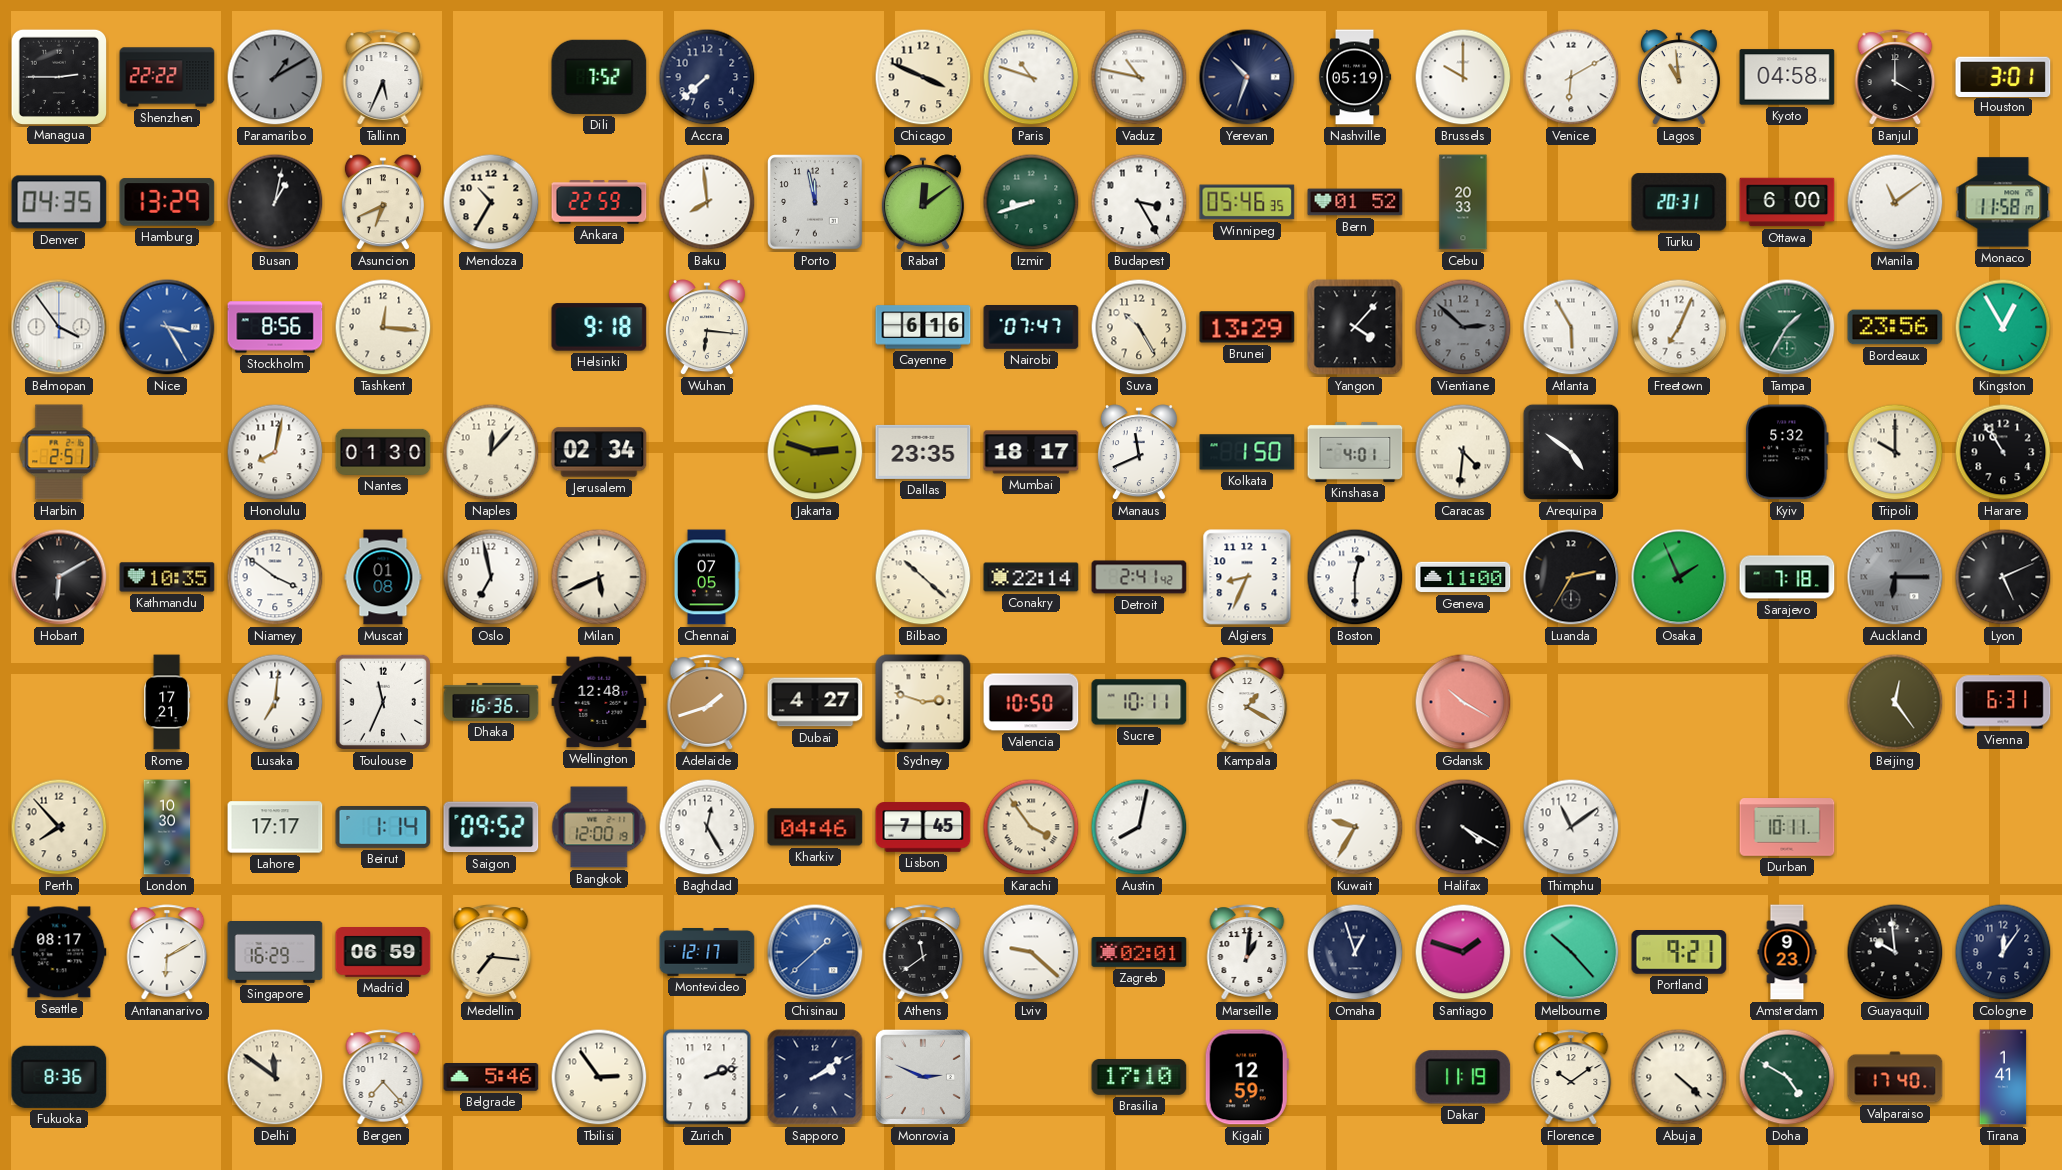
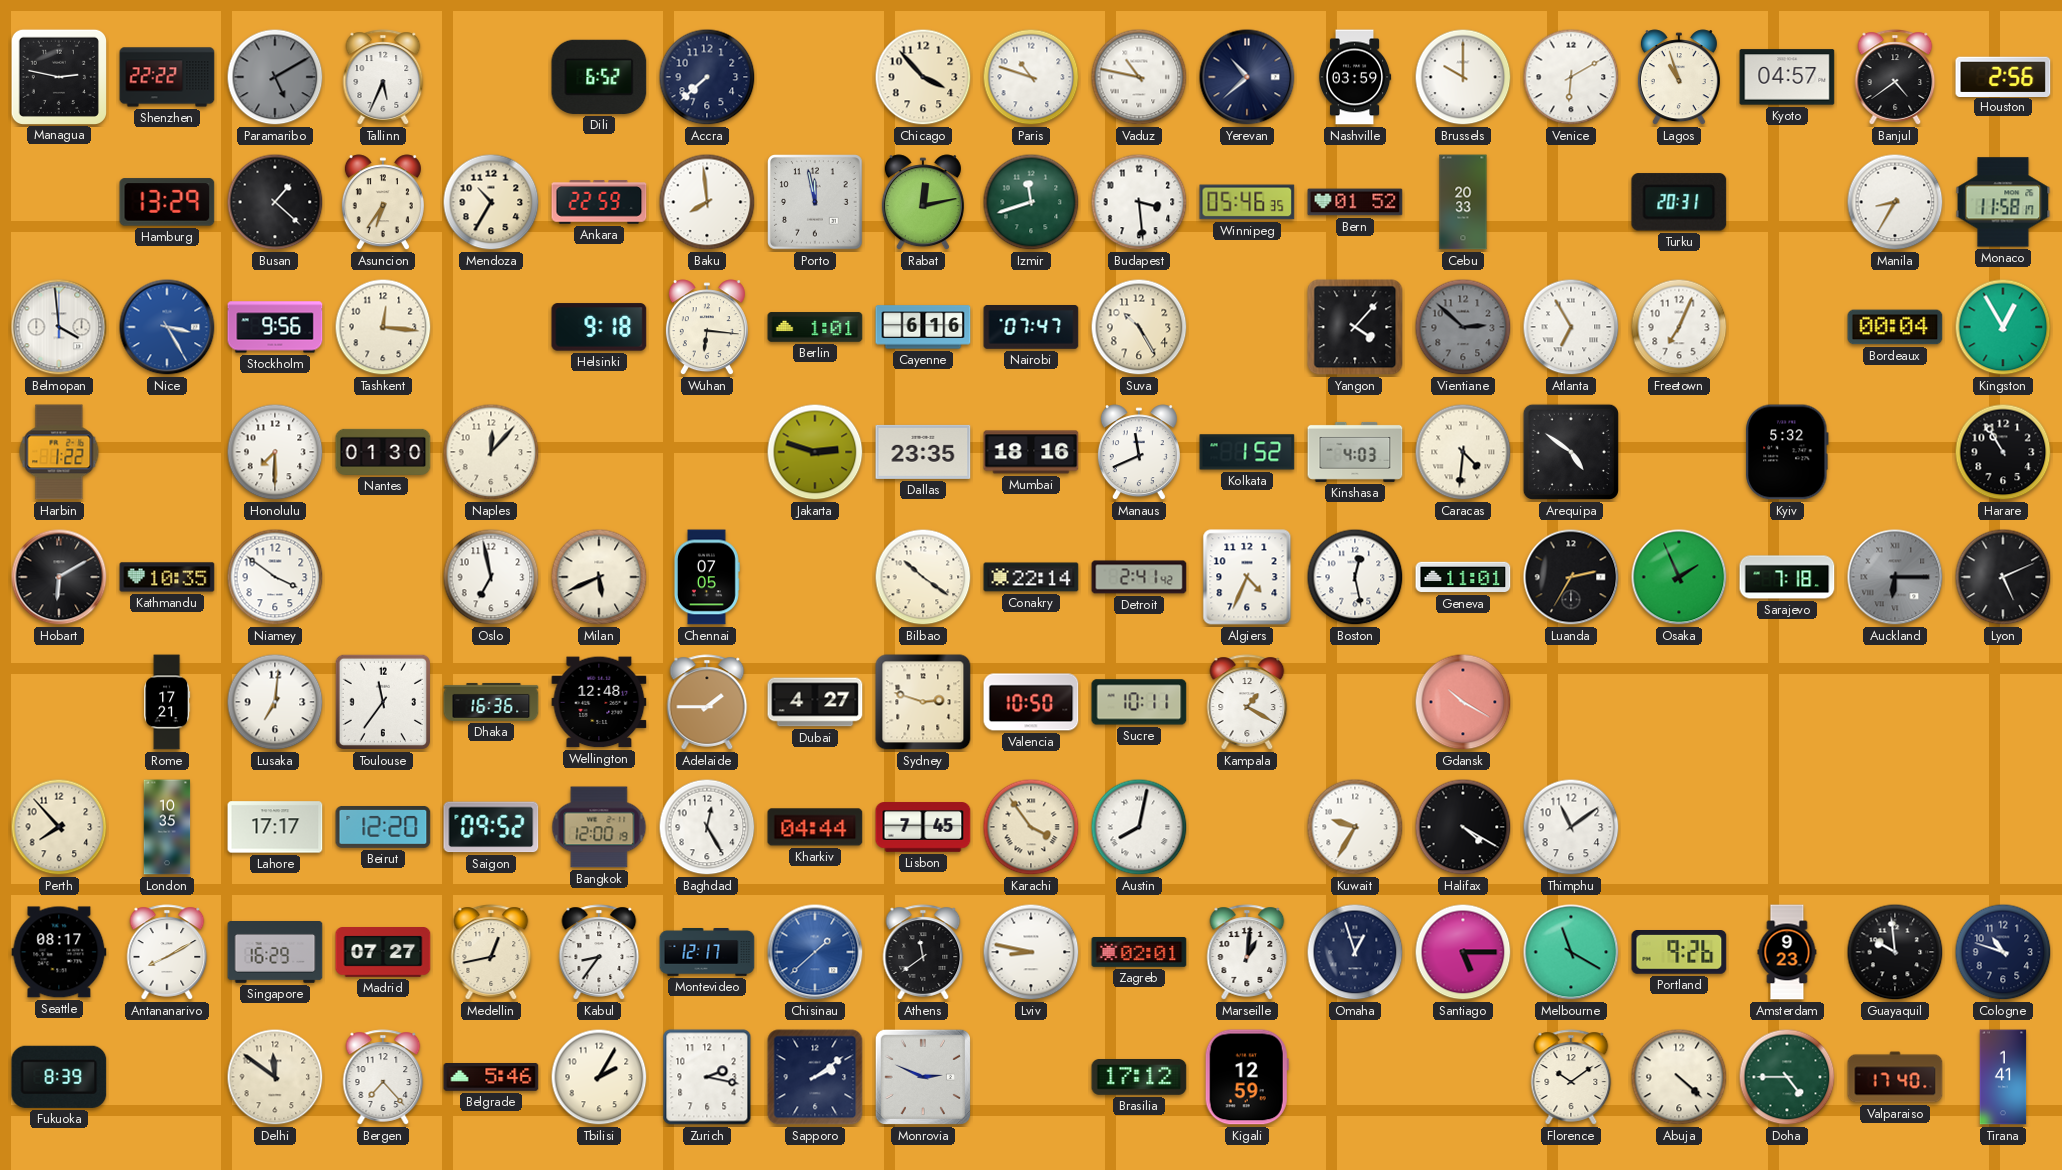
Managua: 2:45 -> 2:47
Paramaribo: 1:10 -> 5:10
Dili: 7:52 -> 6:52
Chicago: 3:49 -> 3:53
Yerevan: 10:33 -> 10:38
Nashville: 05:19 -> 03:59
Lagos: 10:59 -> 10:57
Kyoto: 04:58 -> 04:57
Banjul: 4:00 -> 4:39
Houston: 3:01 -> 2:56
Denver: 04:35 -> none
Busan: 1:02 -> 1:22
Asuncion: 6:41 -> 6:36
Rabat: 12:09 -> 12:13
Izmir: 8:42 -> 11:42
Budapest: 3:25 -> 3:29
Ottawa: 6:00 -> none
Manila: 11:09 -> 8:35
Belmopan: 3:54 -> 3:59
Stockholm: 8:56 -> 9:56
Berlin: none -> 1:01
Brunei: 13:29 -> none
Atlanta: 5:55 -> 6:55
Tampa: 1:35 -> none
Bordeaux: 23:56 -> 00:04
Harbin: 2:51 -> 1:22
Honolulu: 8:02 -> 7:30
Jerusalem: 02:34 -> none
Mumbai: 18:17 -> 18:16
Kolkata: 1:50 -> 1:52
Kinshasa: 4:01 -> 4:03
Tripoli: 10:00 -> none
Muscat: 01:08 -> none
Bilbao: 10:22 -> 10:21
Algiers: 8:34 -> 4:34
Boston: 12:30 -> 12:28
Geneva: 11:00 -> 11:01
Toulouse: 11:34 -> 11:36
Adelaide: 1:42 -> 1:45
Beijing: 12:24 -> none
Vienna: 6:31 -> none
London: 10:30 -> 10:35
Beirut: 1:14 -> 12:20
Kharkiv: 04:46 -> 04:44
Durban: 10:11 -> none
Antananarivo: 6:10 -> 8:10
Madrid: 06:59 -> 07:27
Medellin: 7:16 -> 12:43
Kabul: none -> 8:36
Lviv: 9:22 -> 8:47
Santiago: 1:48 -> 5:15
Melbourne: 10:23 -> 11:20
Portland: 9:21 -> 9:26
Cologne: 12:06 -> 10:48
Fukuoka: 8:36 -> 8:39
Tbilisi: 2:54 -> 2:05
Zurich: 2:12 -> 2:17
Brasilia: 17:10 -> 17:12
Dakar: 11:19 -> none
Doha: 4:50 -> 4:45
